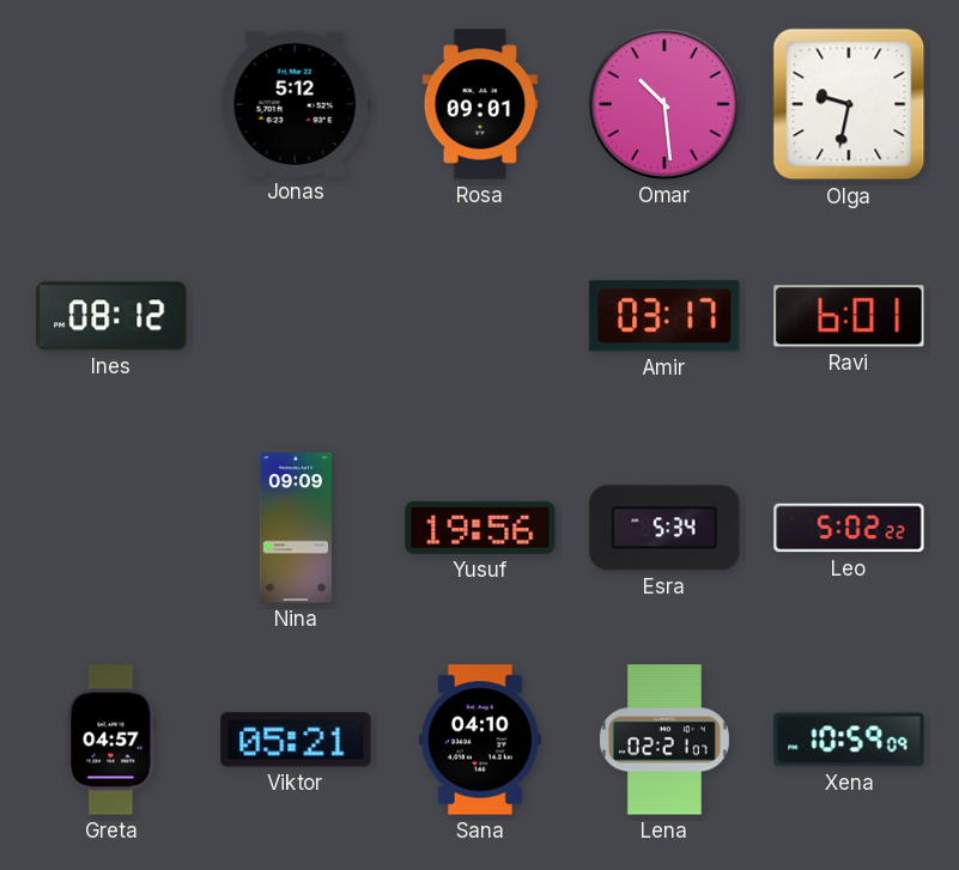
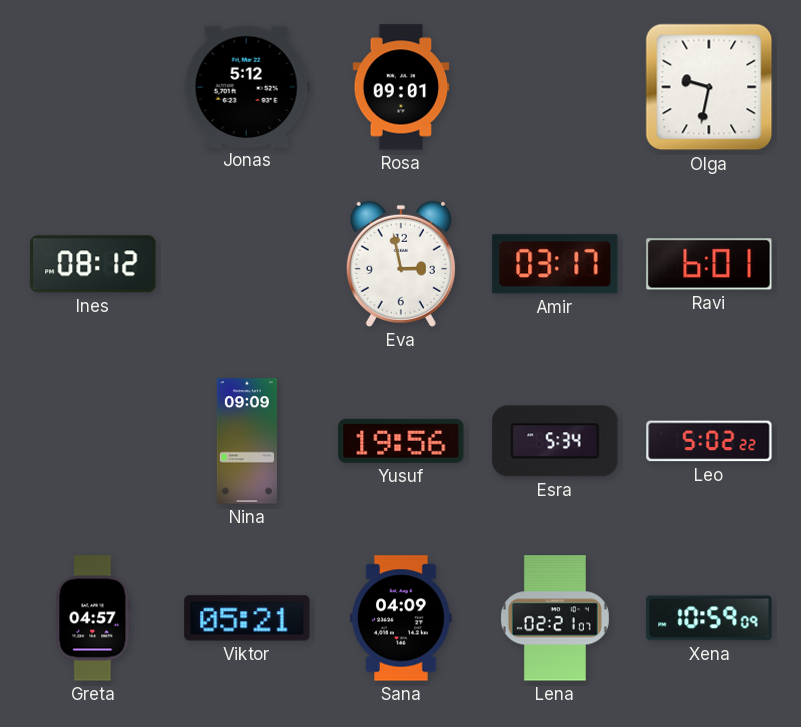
Omar: 10:29 -> none
Eva: none -> 2:58
Sana: 04:10 -> 04:09
